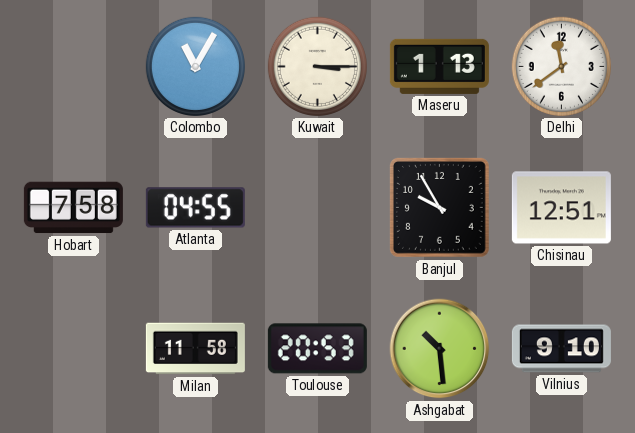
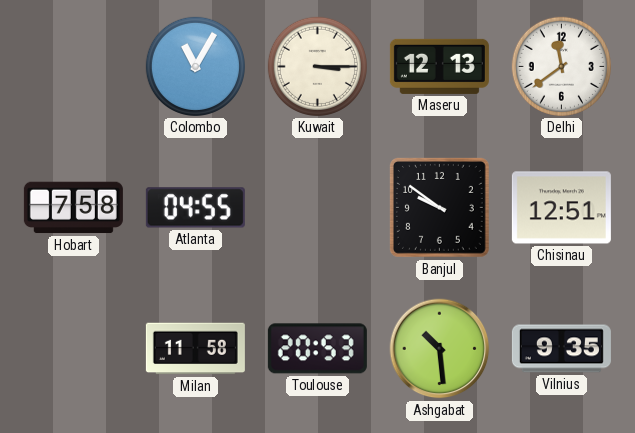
Maseru: 1:13 -> 12:13
Banjul: 9:55 -> 9:51
Vilnius: 9:10 -> 9:35
